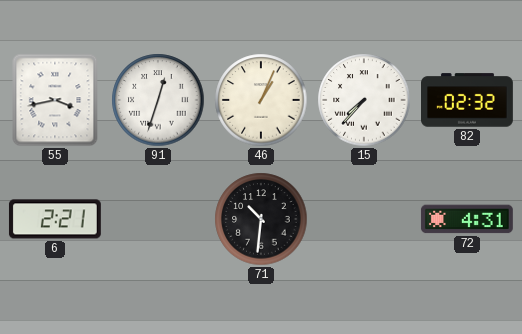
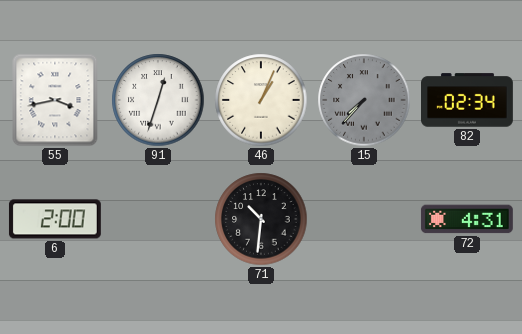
15 dial: white -> grey
82: 02:32 -> 02:34
6: 2:21 -> 2:00
